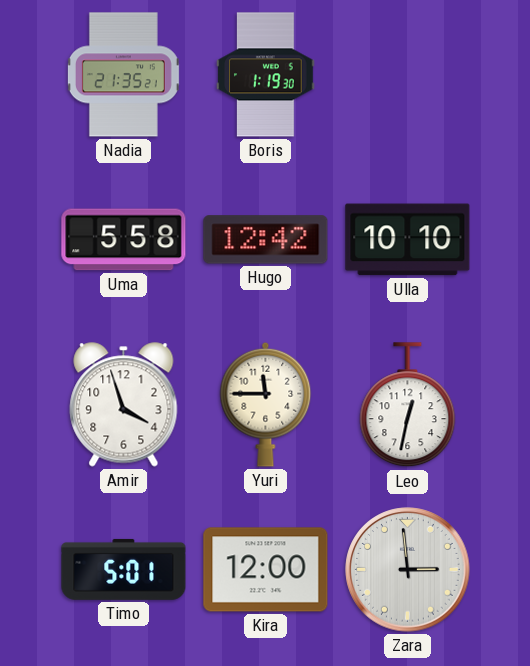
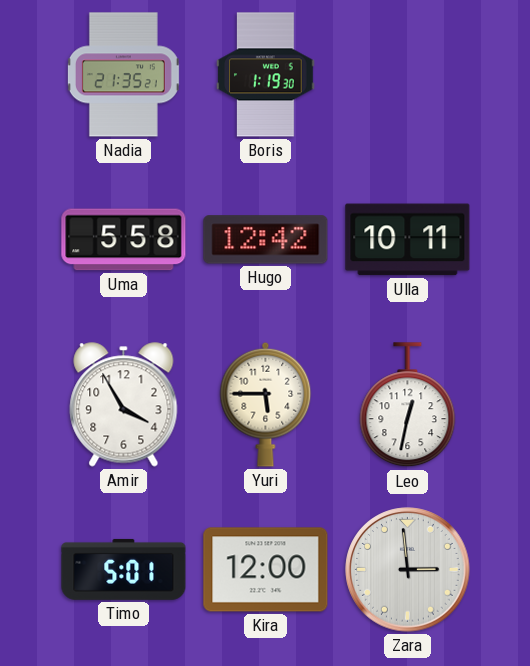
Ulla: 10:10 -> 10:11
Amir: 3:57 -> 3:55
Yuri: 11:45 -> 5:45
